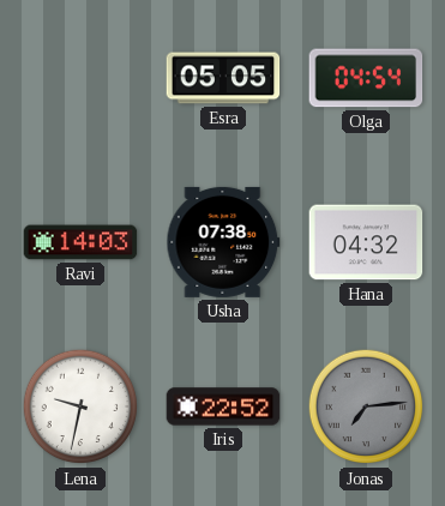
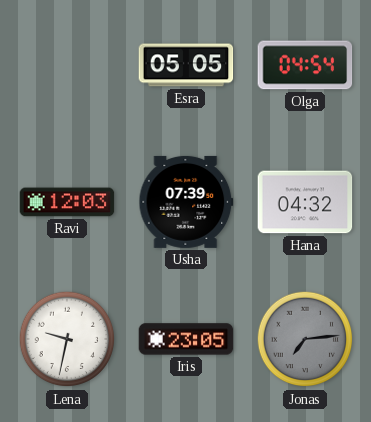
Ravi: 14:03 -> 12:03
Usha: 07:38 -> 07:39
Iris: 22:52 -> 23:05
